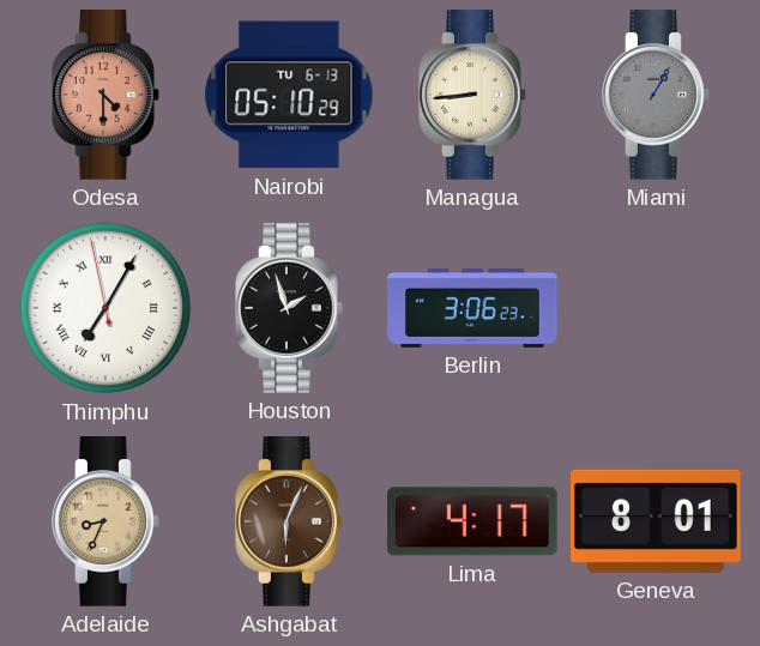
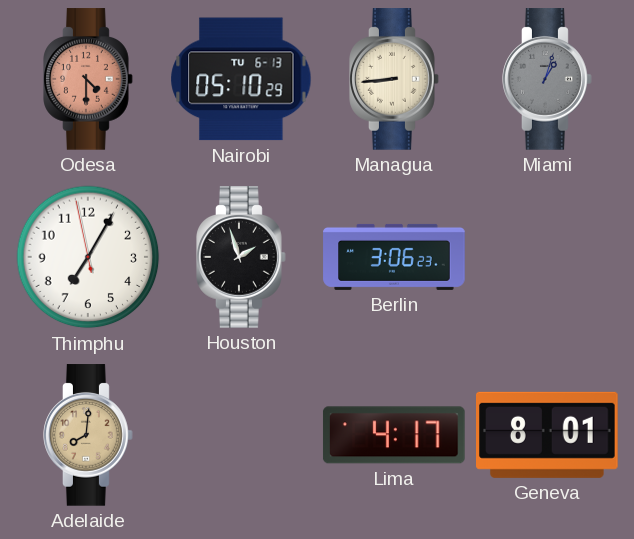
Miami: 1:05 -> 1:03
Thimphu numerals: Roman -> Arabic
Adelaide: 8:34 -> 8:01
Ashgabat: 6:04 -> none
